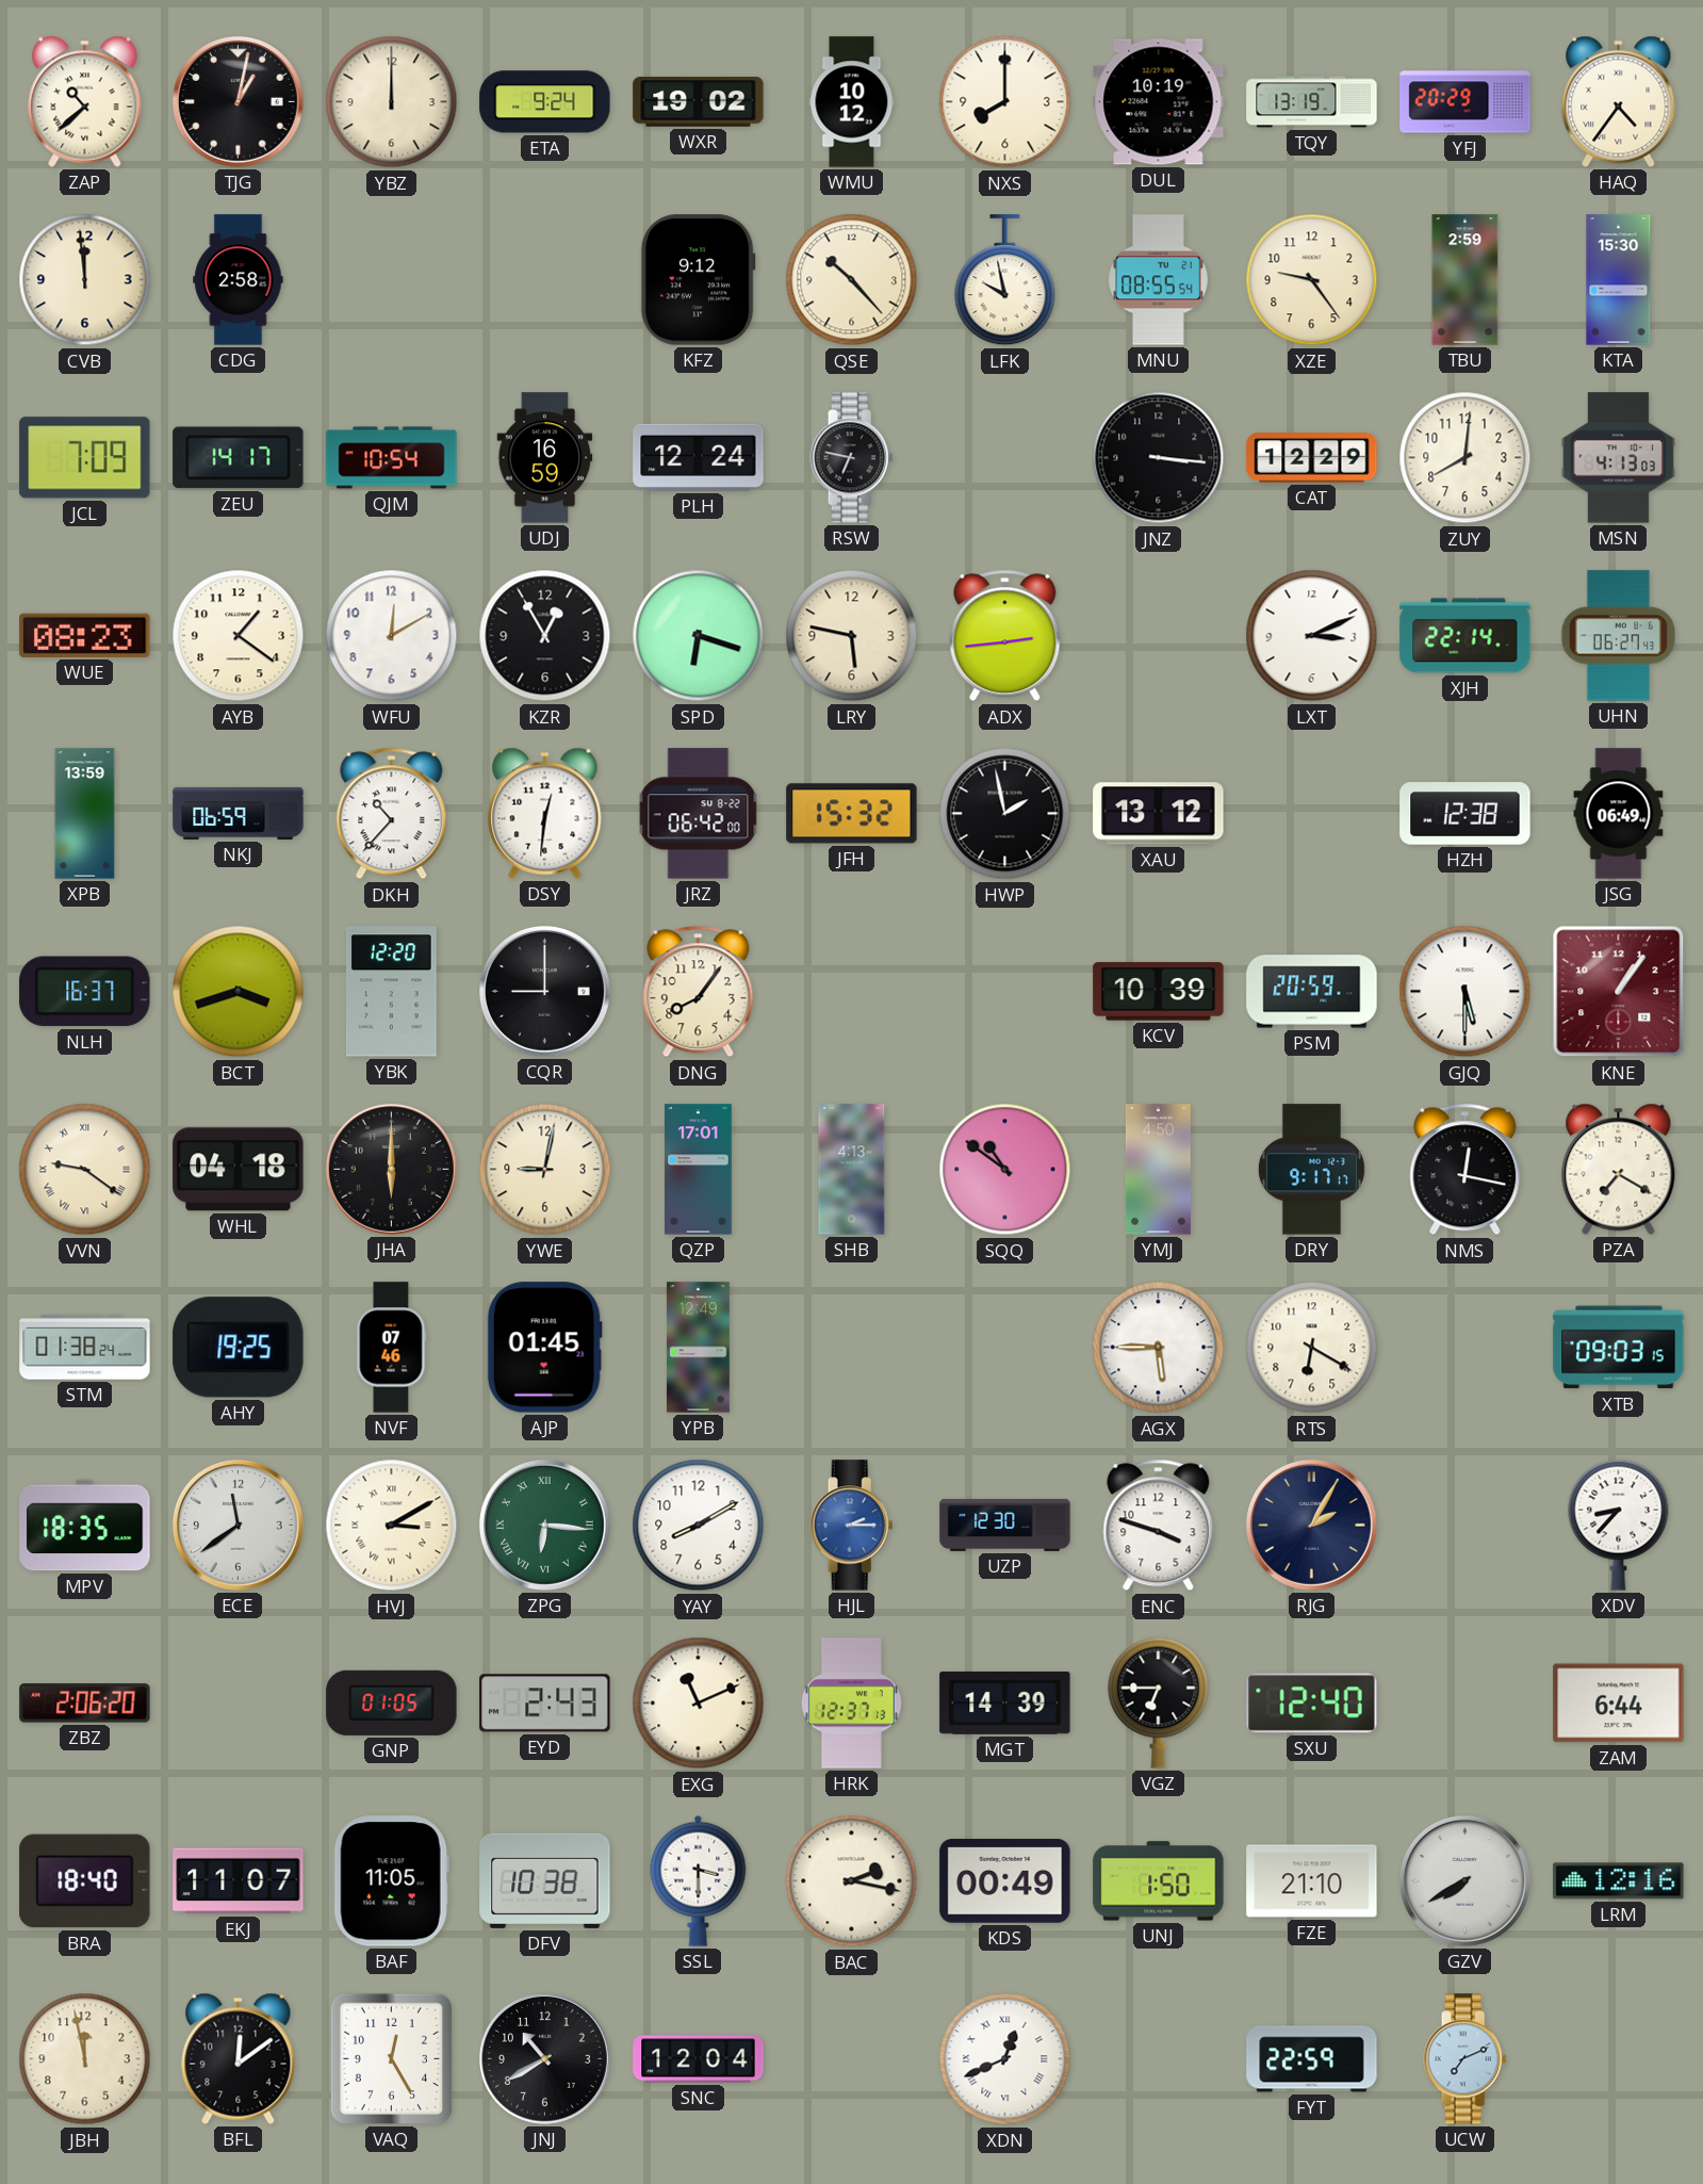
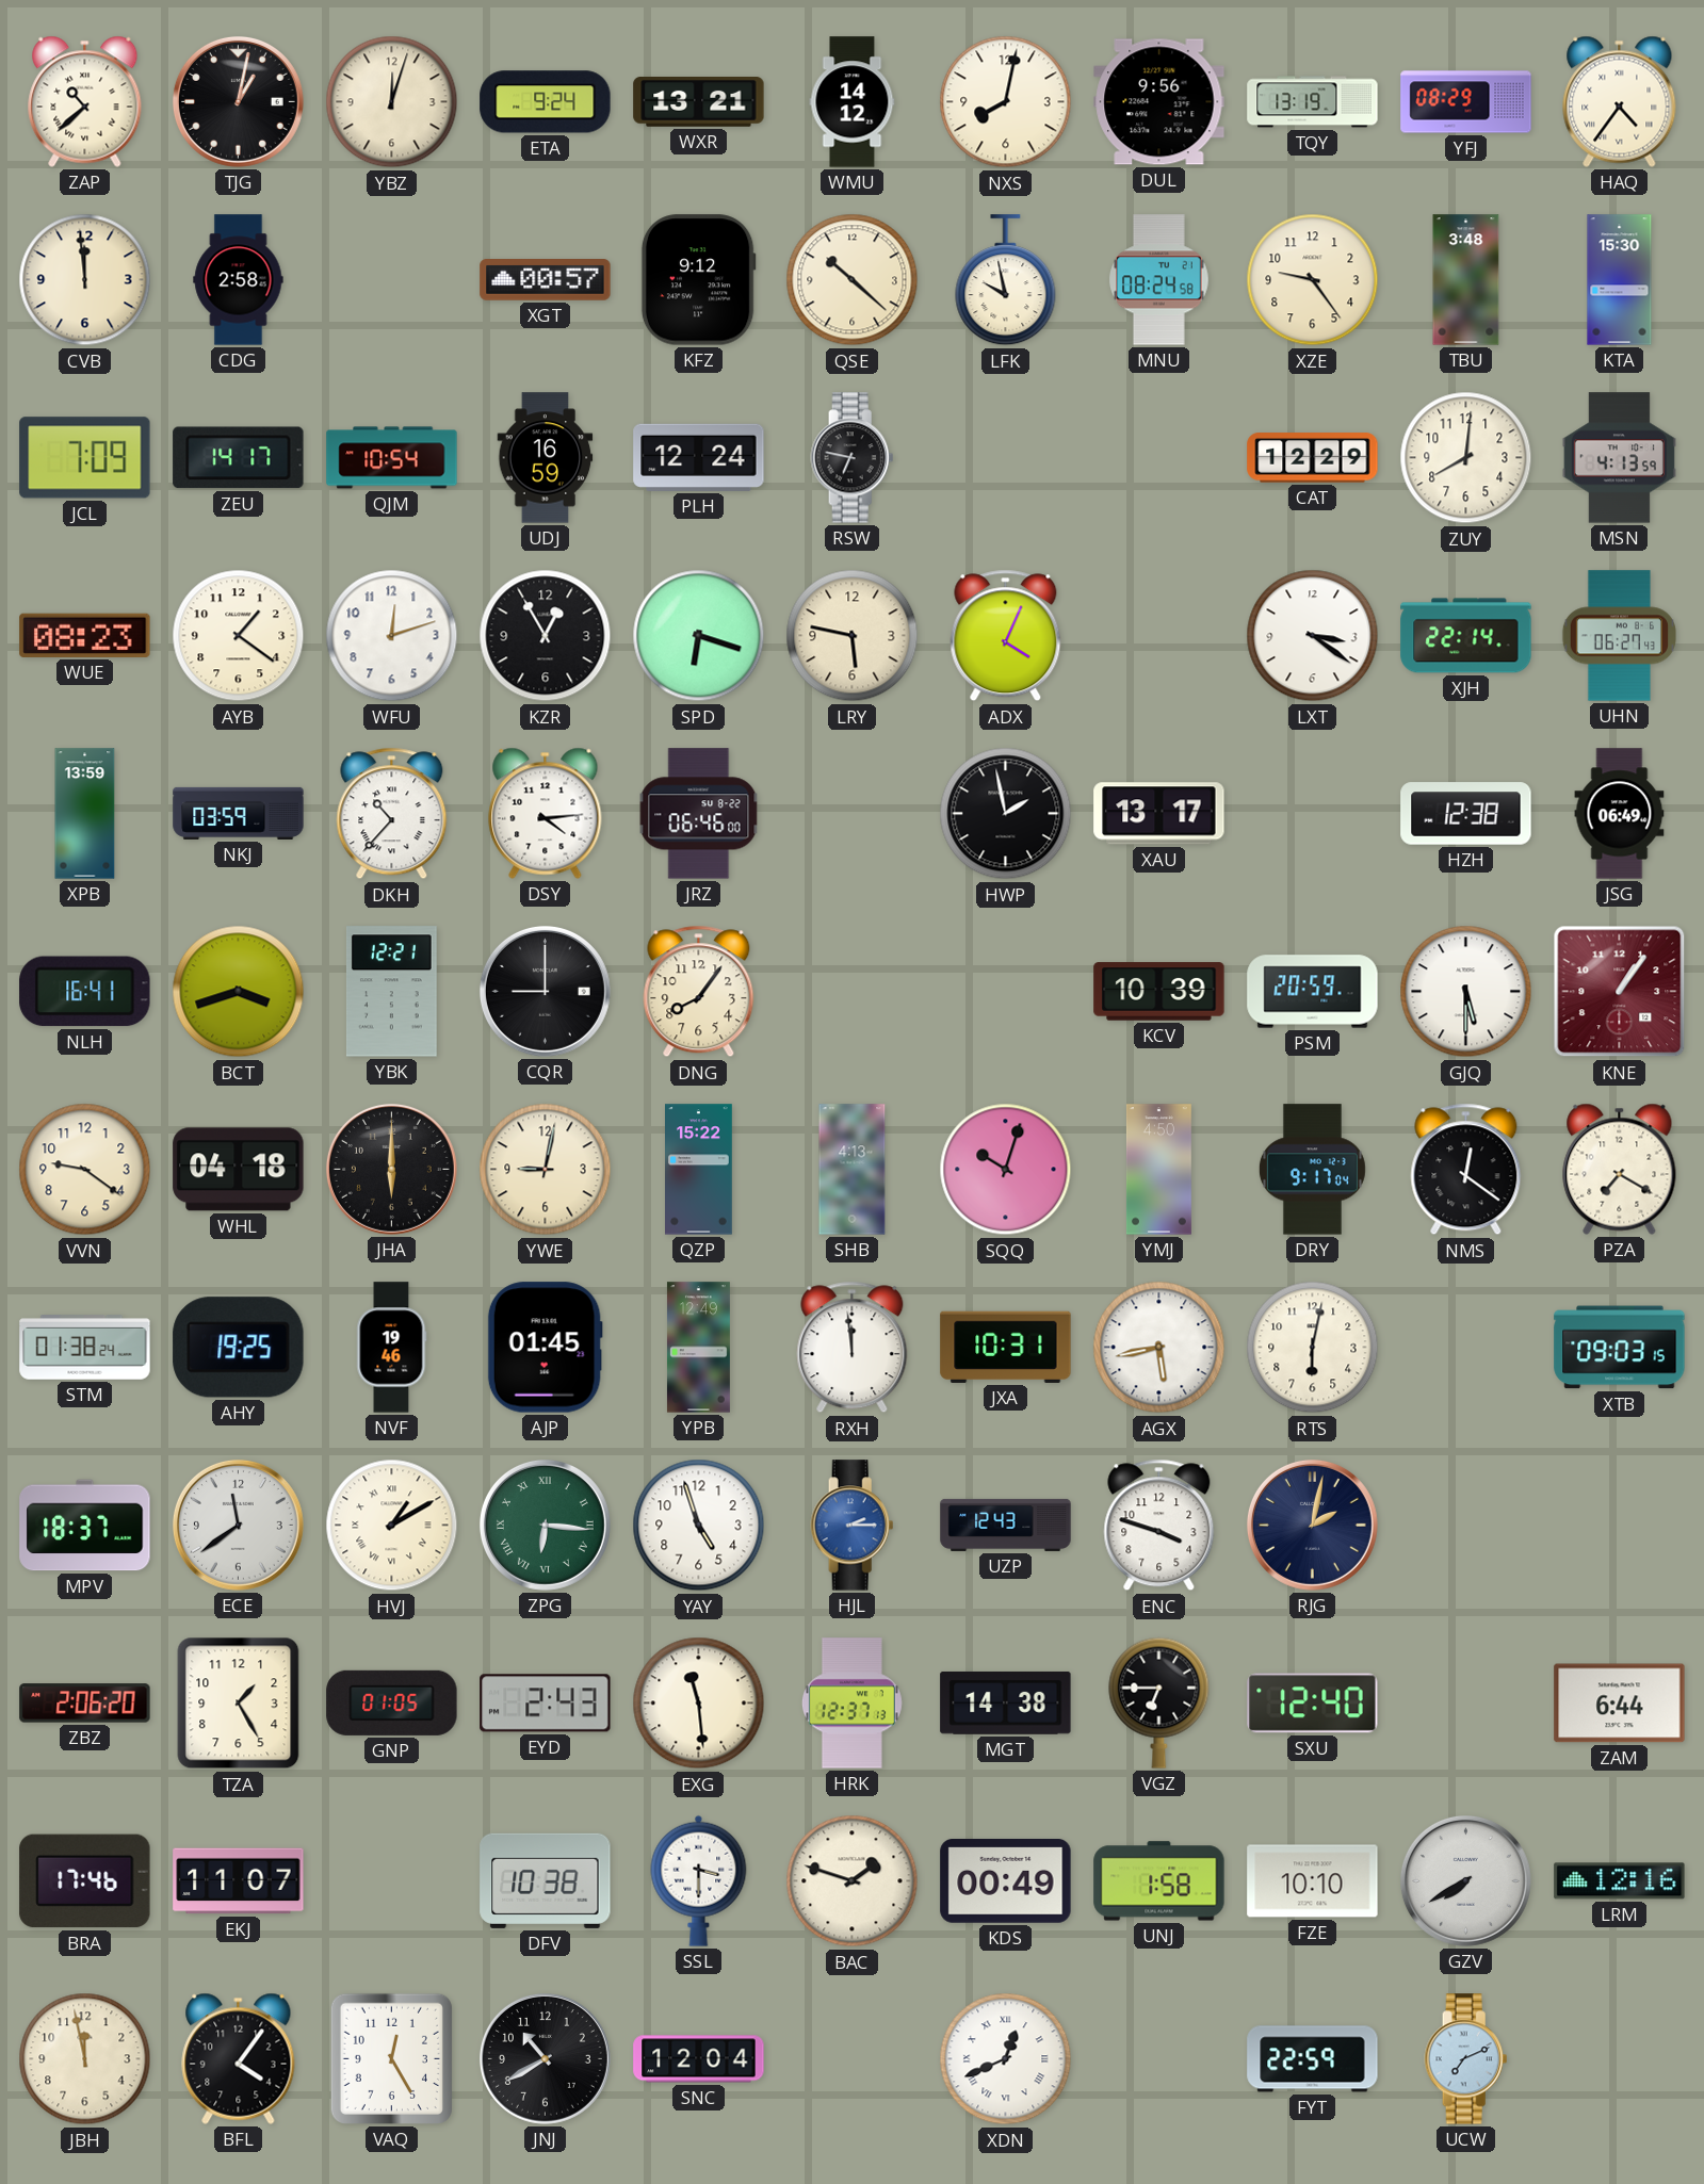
YBZ: 12:00 -> 12:03
WXR: 19:02 -> 13:21
WMU: 10:12 -> 14:12
NXS: 8:00 -> 8:02
DUL: 10:19 -> 9:56
YFJ: 20:29 -> 08:29
XGT: none -> 00:57
QSE: 10:23 -> 10:22
MNU: 08:55 -> 08:24
TBU: 2:59 -> 3:48
JNZ: 3:16 -> none
MSN: 4:13:03 -> 4:13:59
WFU: 12:10 -> 12:12
ADX: 2:44 -> 4:04
LXT: 3:11 -> 3:21
NKJ: 06:59 -> 03:59
DSY: 12:31 -> 4:14
JRZ: 06:42 -> 06:46
JFH: 15:32 -> none
XAU: 13:12 -> 13:17
NLH: 16:37 -> 16:41
YBK: 12:20 -> 12:21
VVN numerals: Roman -> Arabic
QZP: 17:01 -> 15:22
SQQ: 10:51 -> 10:03
DRY: 9:17:17 -> 9:17:04
NMS: 12:17 -> 12:21
NVF: 07:46 -> 19:46
RXH: none -> 11:59
JXA: none -> 10:31
AGX: 5:45 -> 5:43
RTS: 6:20 -> 6:02
MPV: 18:35 -> 18:37
HVJ: 3:10 -> 1:10
YAY: 8:10 -> 4:57
UZP: 12:30 -> 12:43
RJG: 2:05 -> 2:02
XDV: 8:37 -> none
TZA: none -> 1:25
EXG: 11:11 -> 11:29
MGT: 14:39 -> 14:38
BRA: 18:40 -> 17:46
BAF: 11:05 -> none
BAC: 2:17 -> 1:48
UNJ: 1:50 -> 1:58
FZE: 21:10 -> 10:10
BFL: 12:09 -> 4:06
